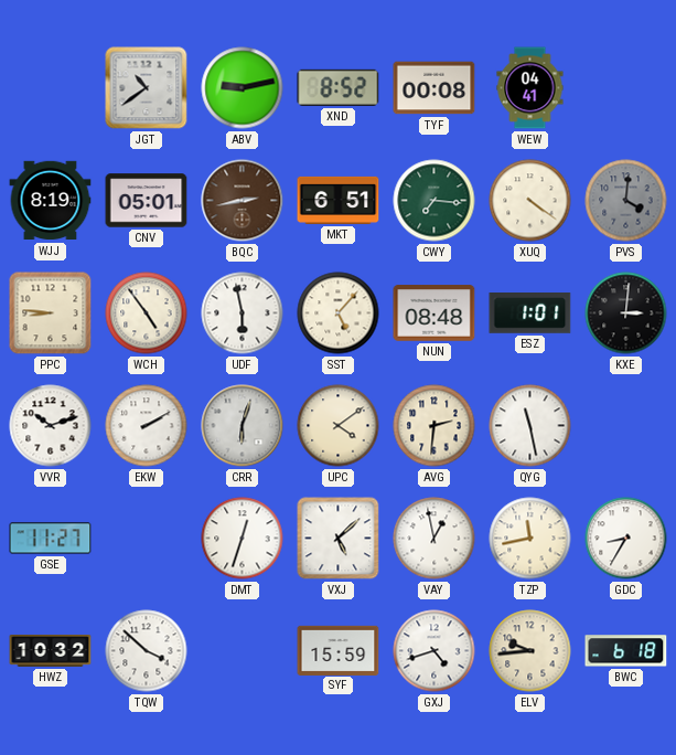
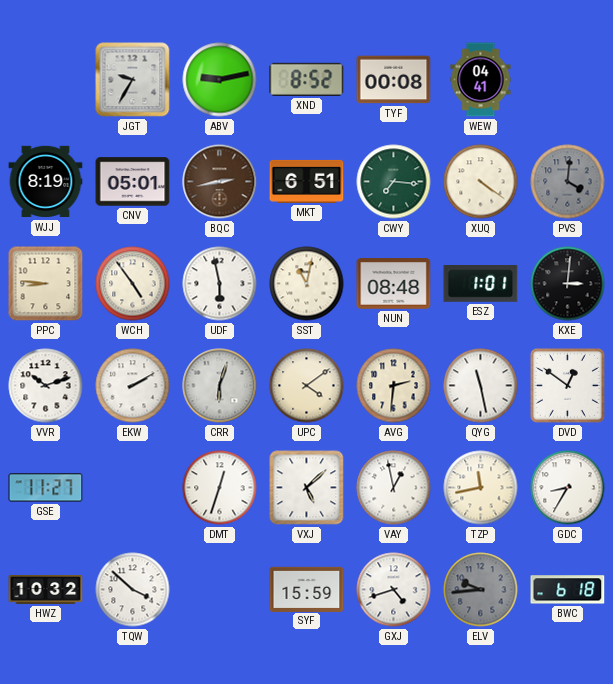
JGT: 10:39 -> 9:35
SST: 5:07 -> 11:02
DVD: none -> 12:51
ELV dial: cream -> grey
